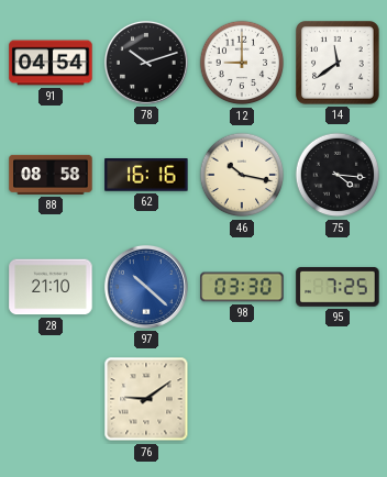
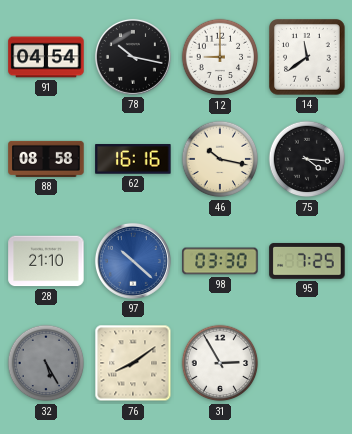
78: 10:12 -> 10:17
32: none -> 5:25
76: 9:09 -> 8:09
31: none -> 2:55
